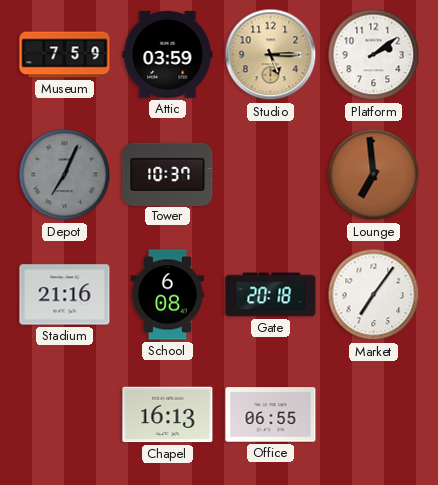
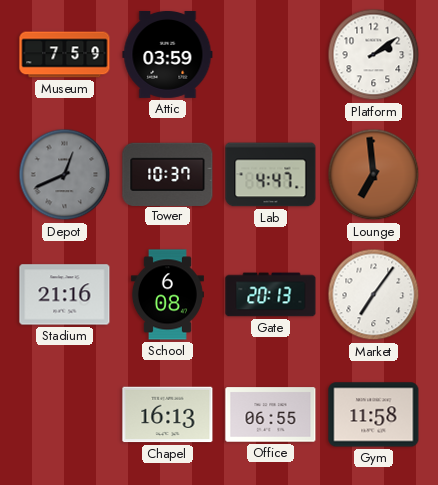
Studio: 5:15 -> none
Depot: 7:04 -> 12:41
Lab: none -> 4:47
Gate: 20:18 -> 20:13
Gym: none -> 11:58
